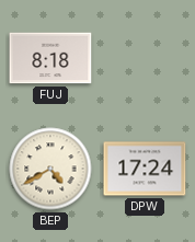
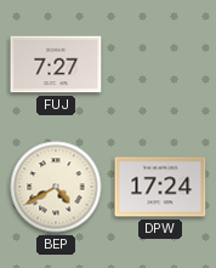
FUJ: 8:18 -> 7:27
